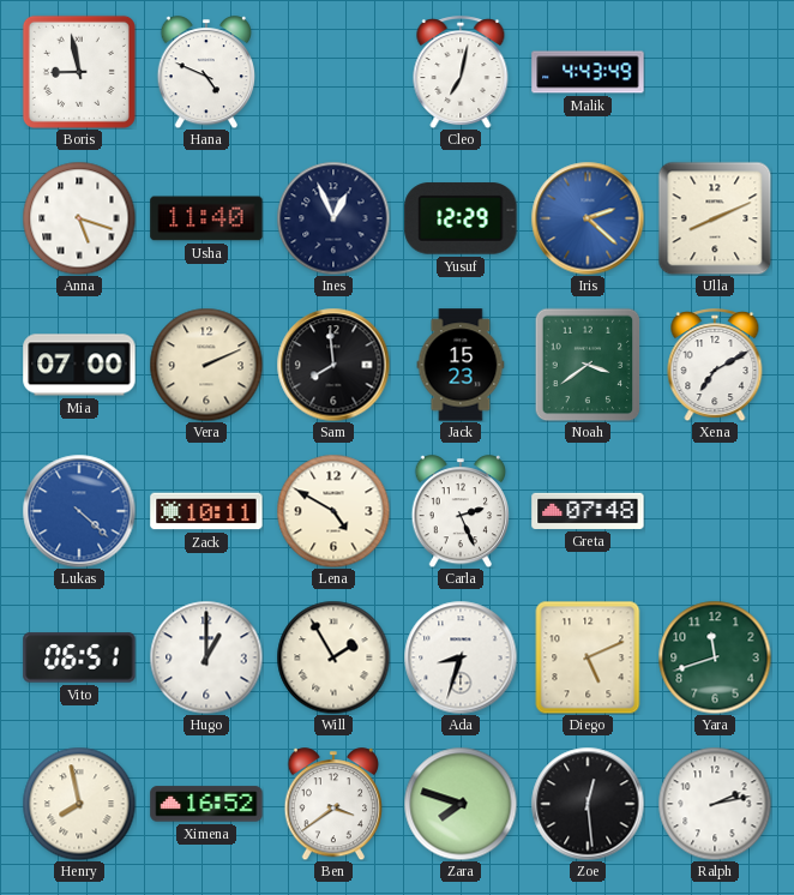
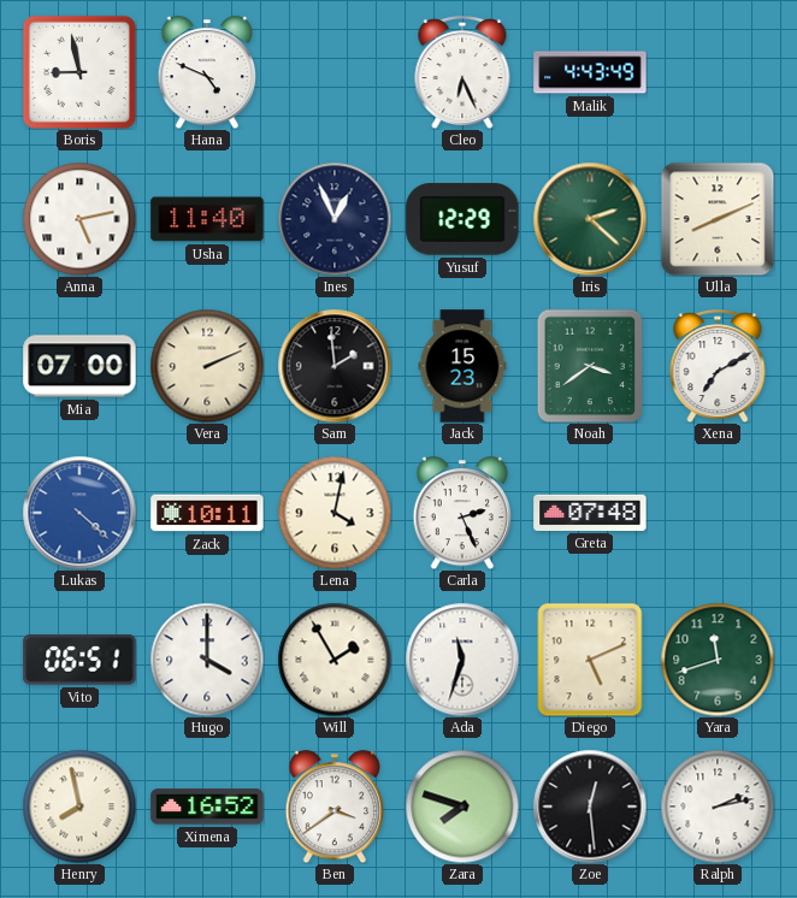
Cleo: 7:02 -> 6:26
Anna: 5:18 -> 5:13
Iris dial: blue -> green
Sam: 7:59 -> 1:59
Lena: 4:50 -> 4:02
Hugo: 1:00 -> 4:00
Ada: 8:33 -> 11:33
